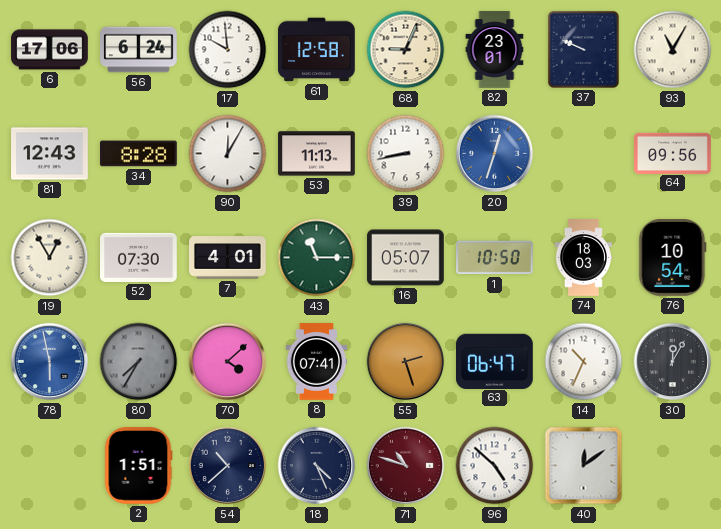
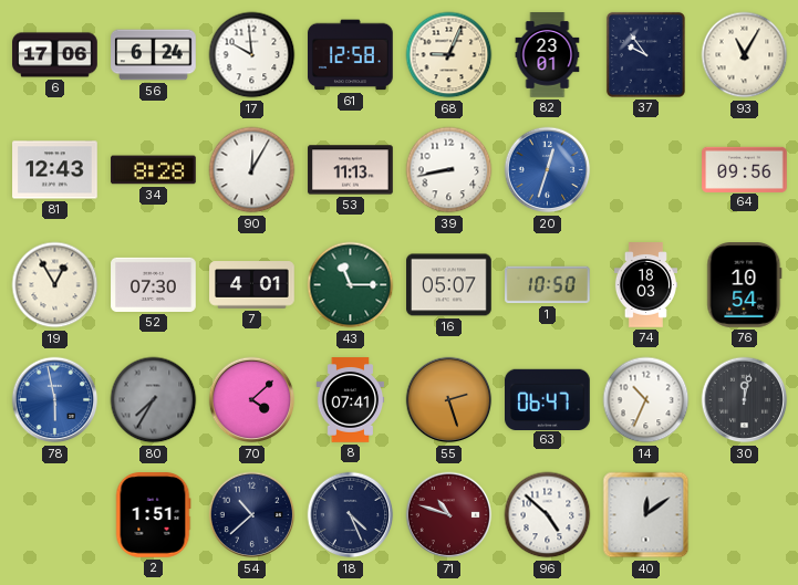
37: 9:49 -> 9:54
30: 12:05 -> 12:02
